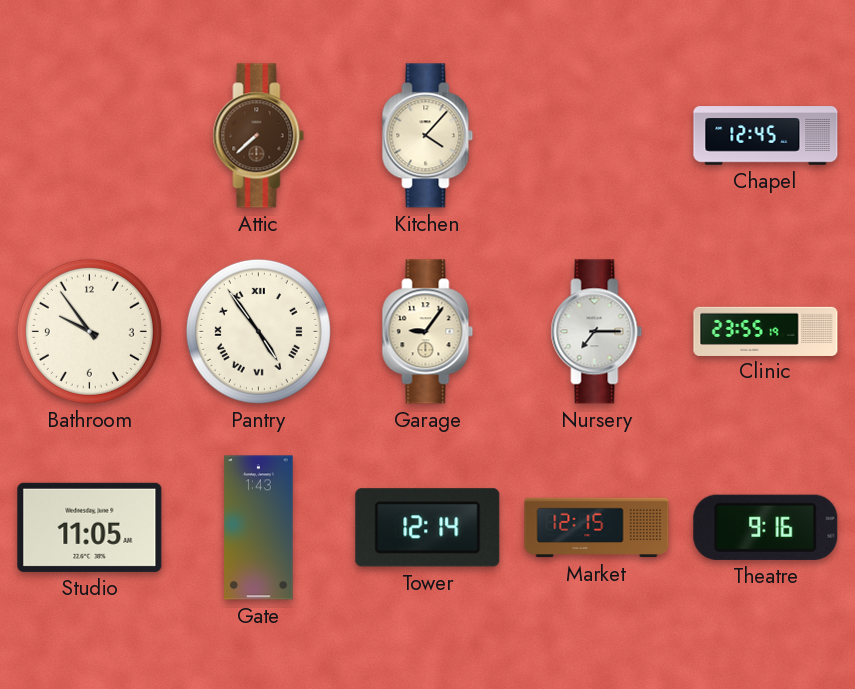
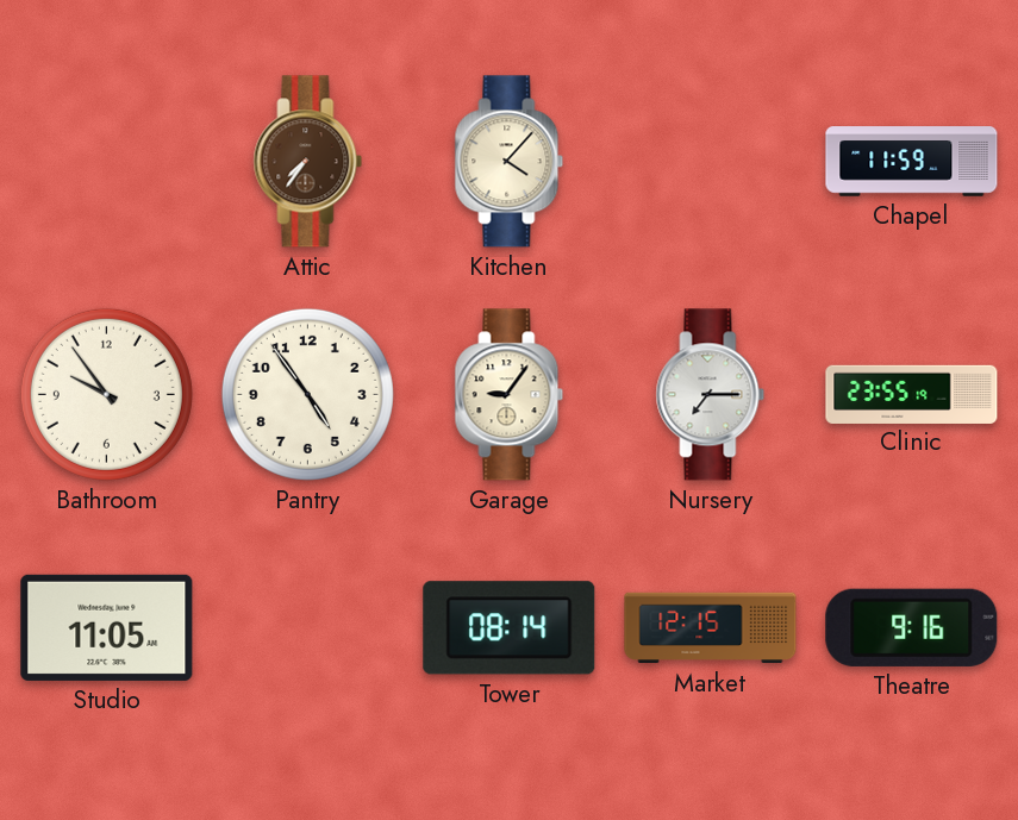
Attic: 7:38 -> 7:36
Chapel: 12:45 -> 11:59
Pantry numerals: Roman -> Arabic
Gate: 1:43 -> none
Tower: 12:14 -> 08:14
